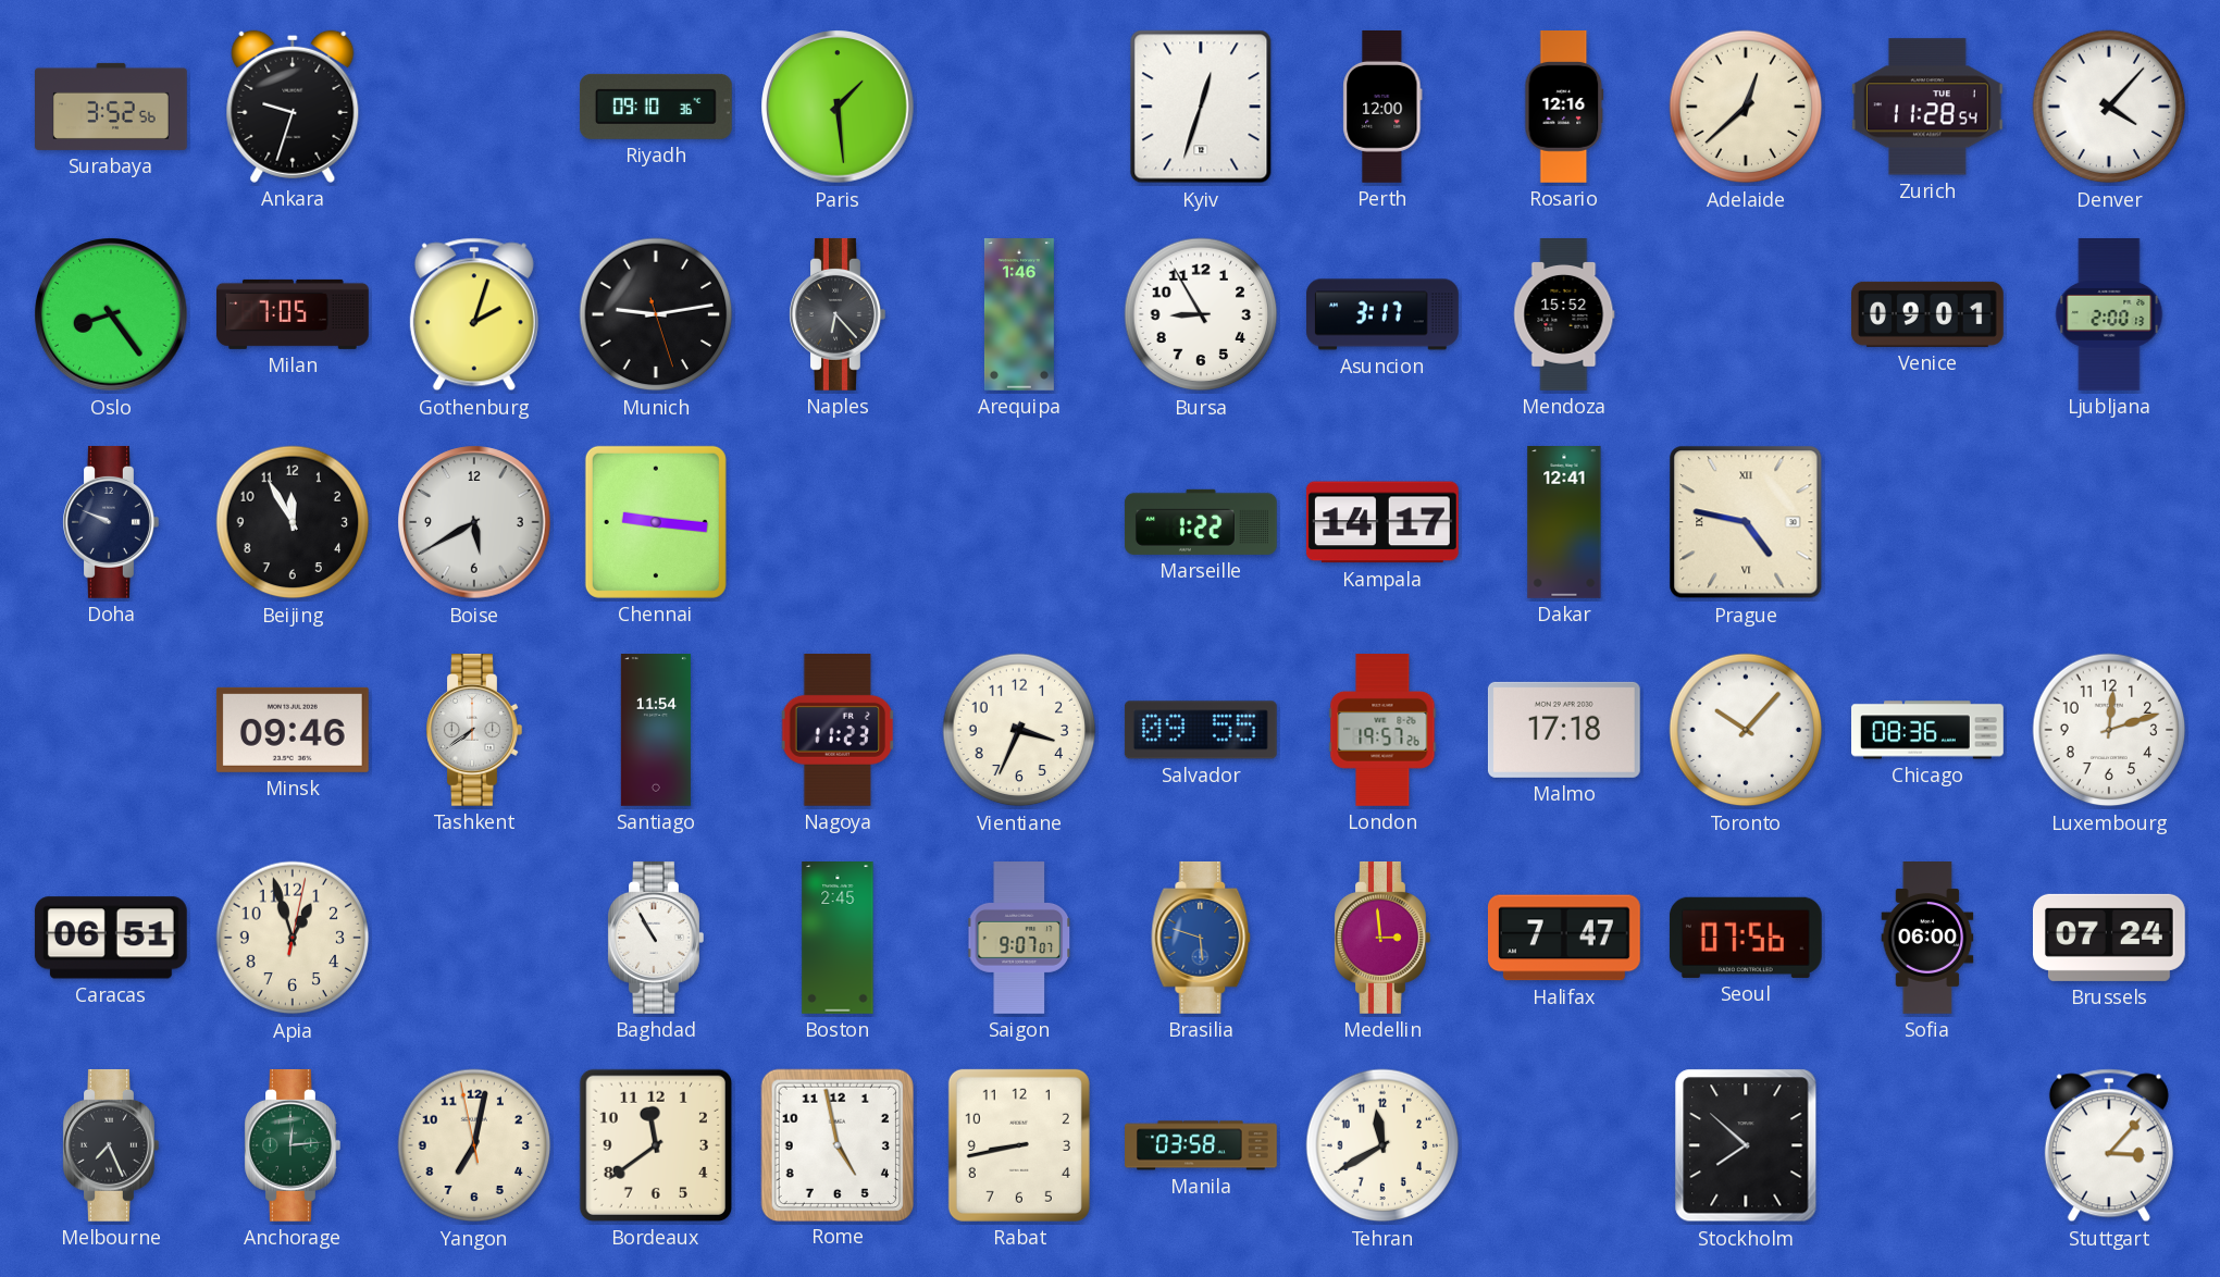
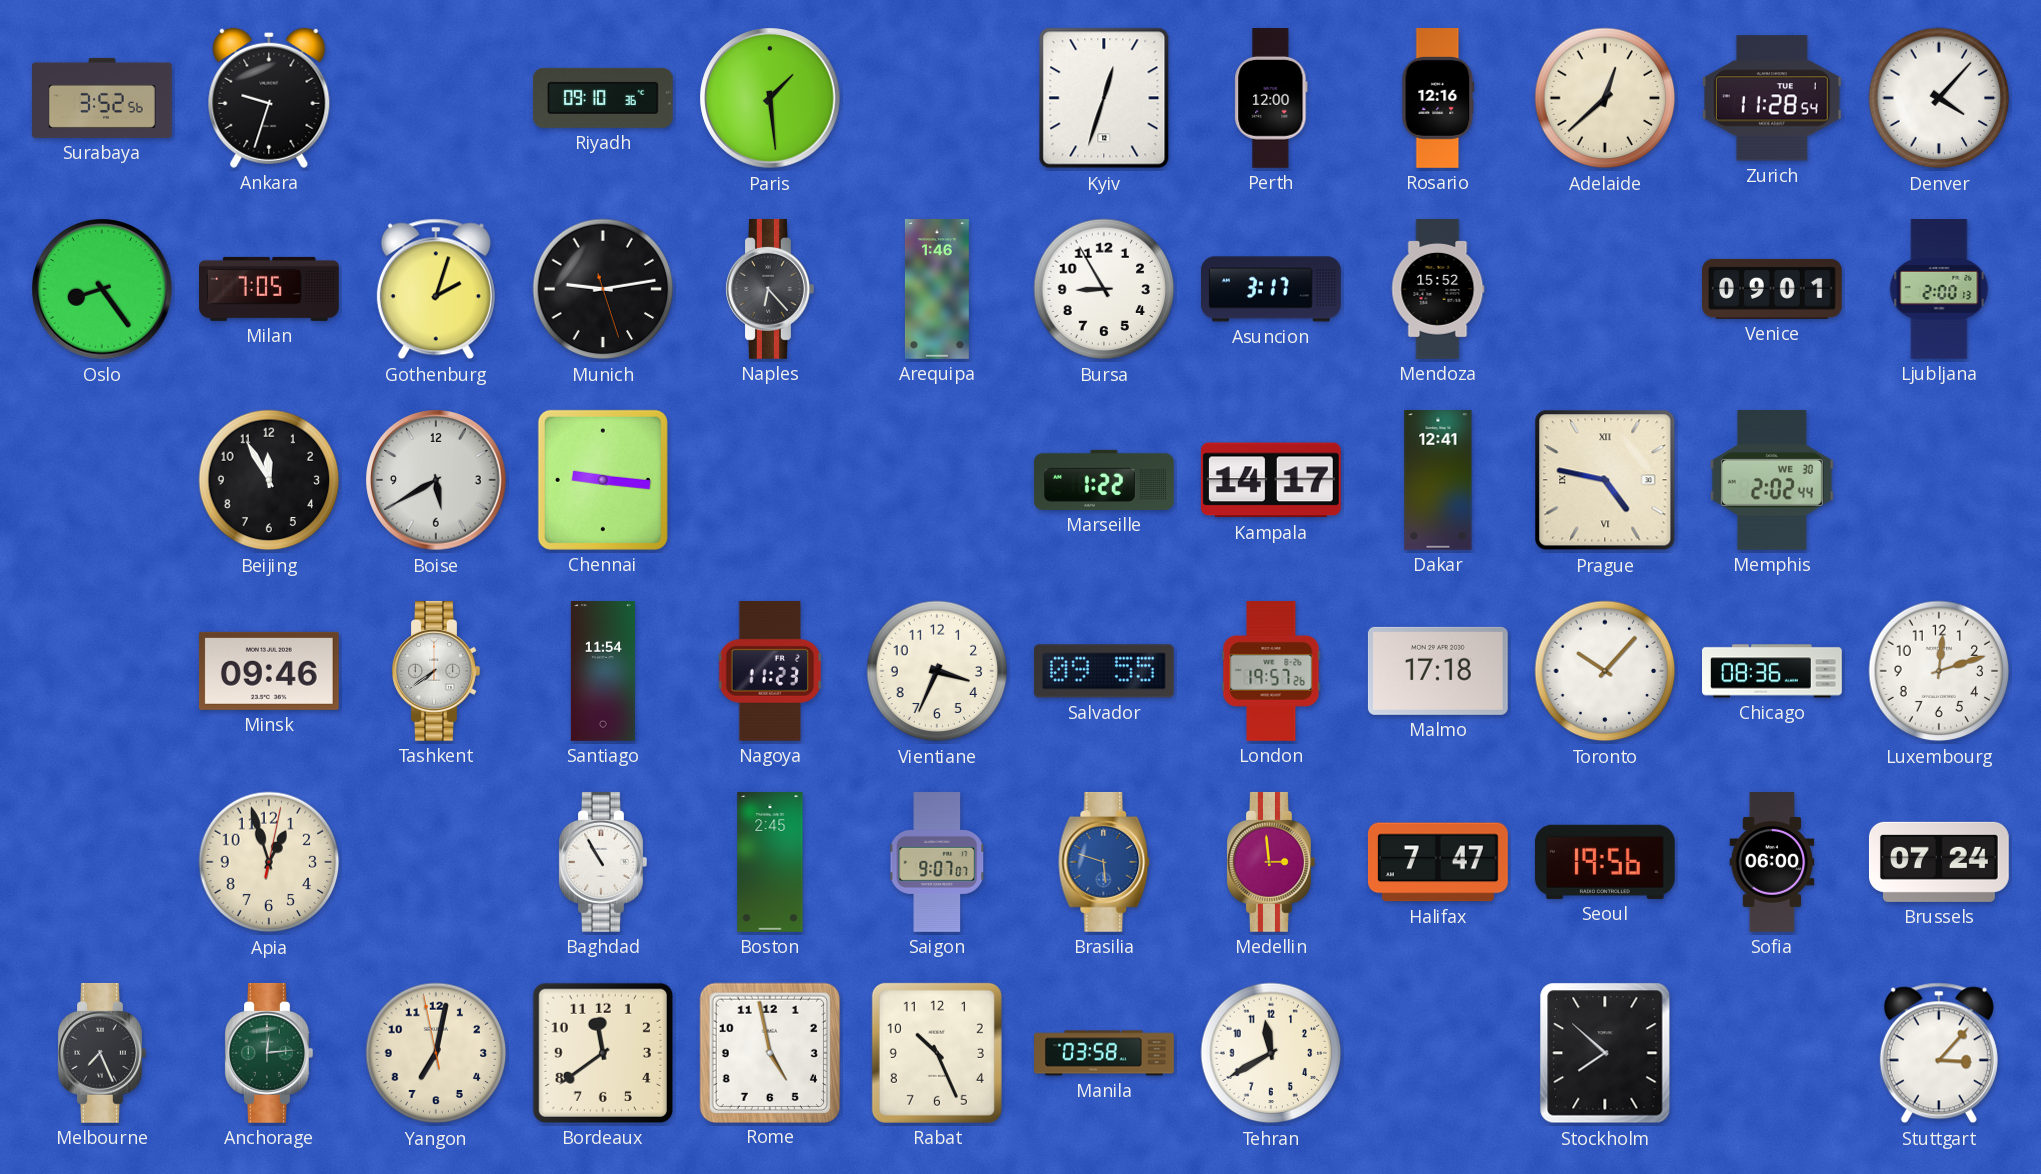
Doha: 9:49 -> none
Memphis: none -> 2:02
Caracas: 06:51 -> none
Seoul: 07:56 -> 19:56
Rabat: 8:43 -> 10:26
